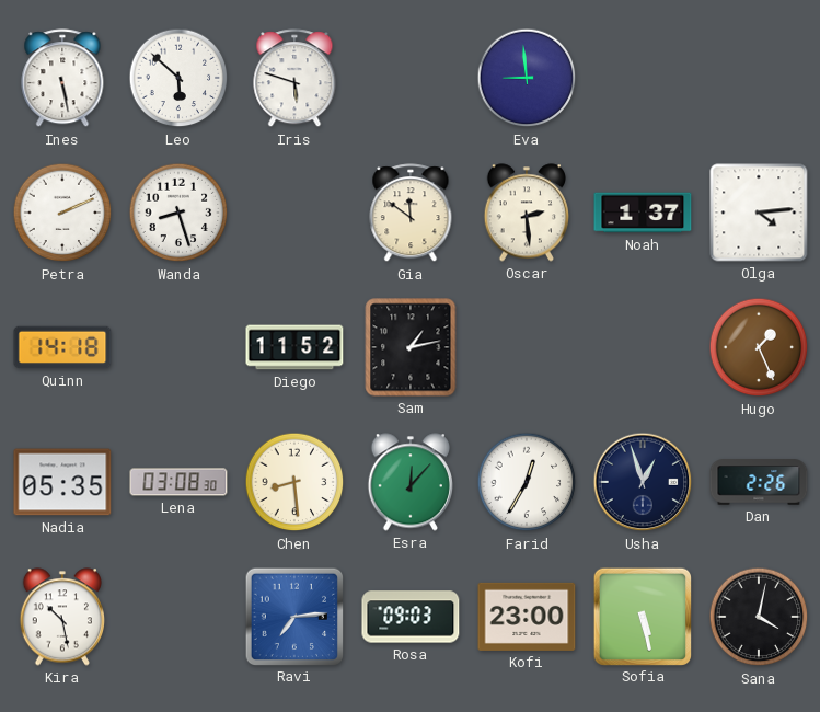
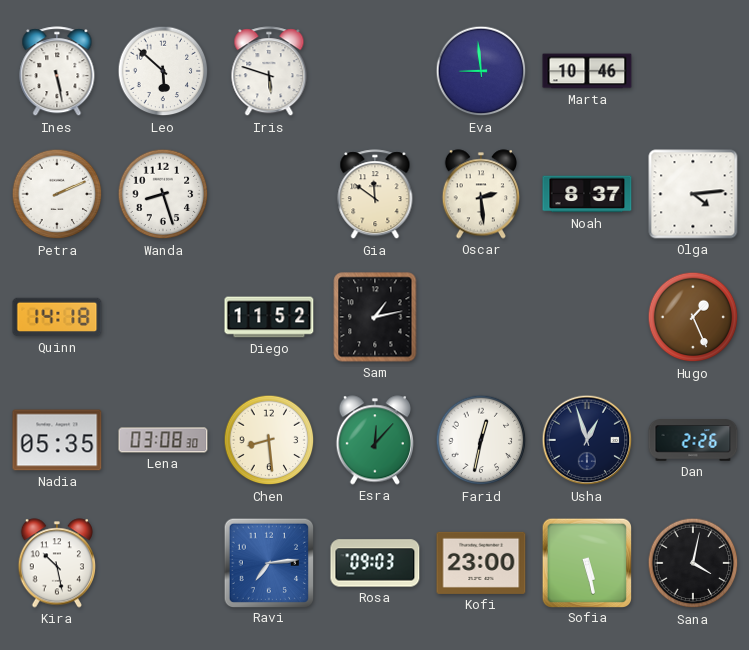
Marta: none -> 10:46
Noah: 1:37 -> 8:37
Farid: 12:35 -> 12:32
